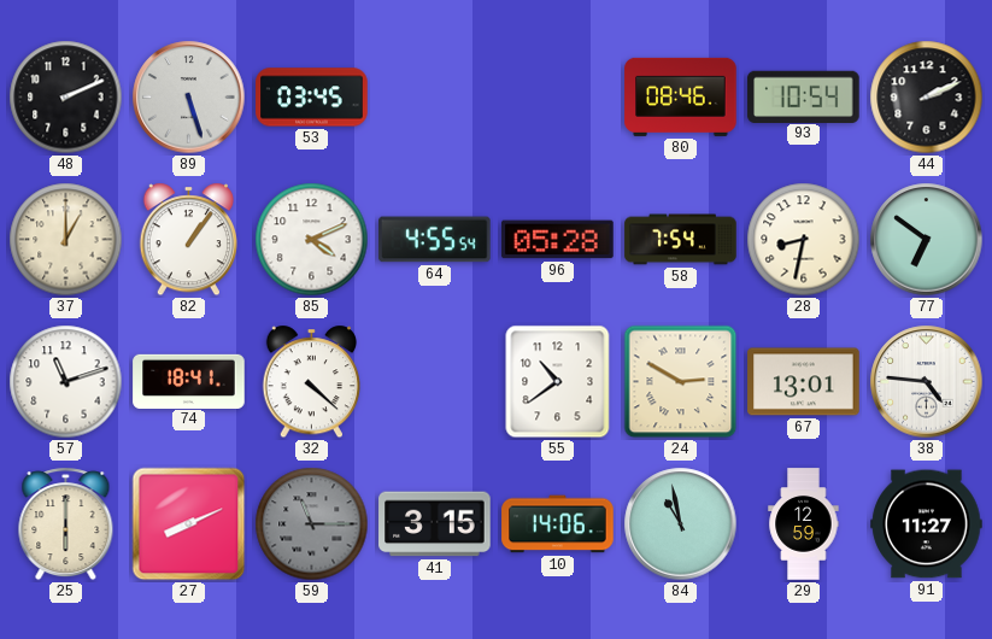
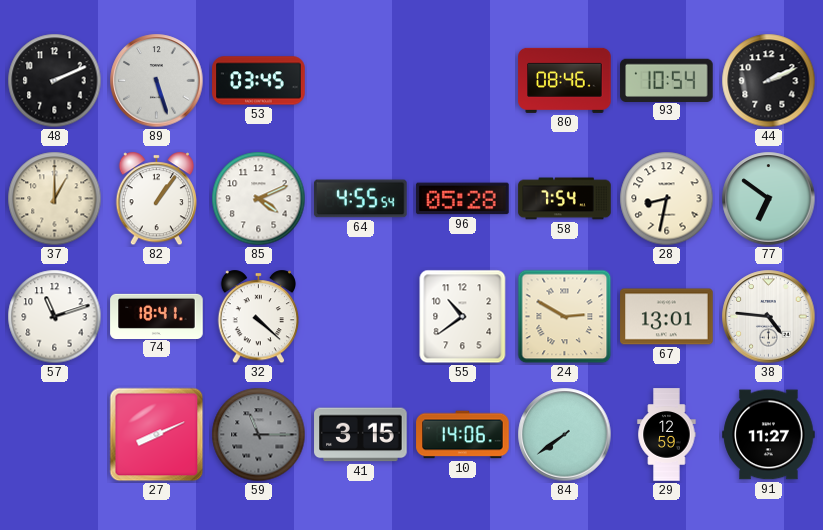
25: 6:00 -> none
84: 10:58 -> 7:39
